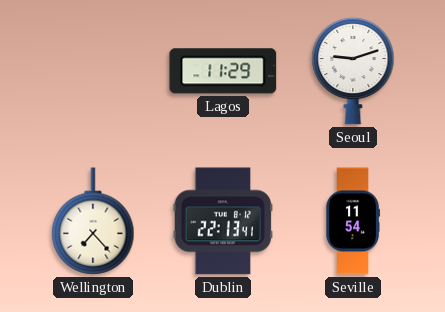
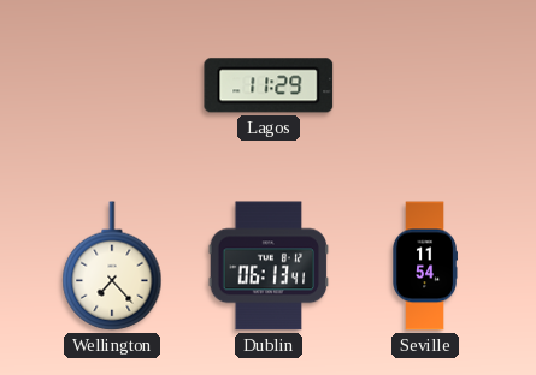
Seoul: 9:12 -> none
Dublin: 22:13 -> 06:13
